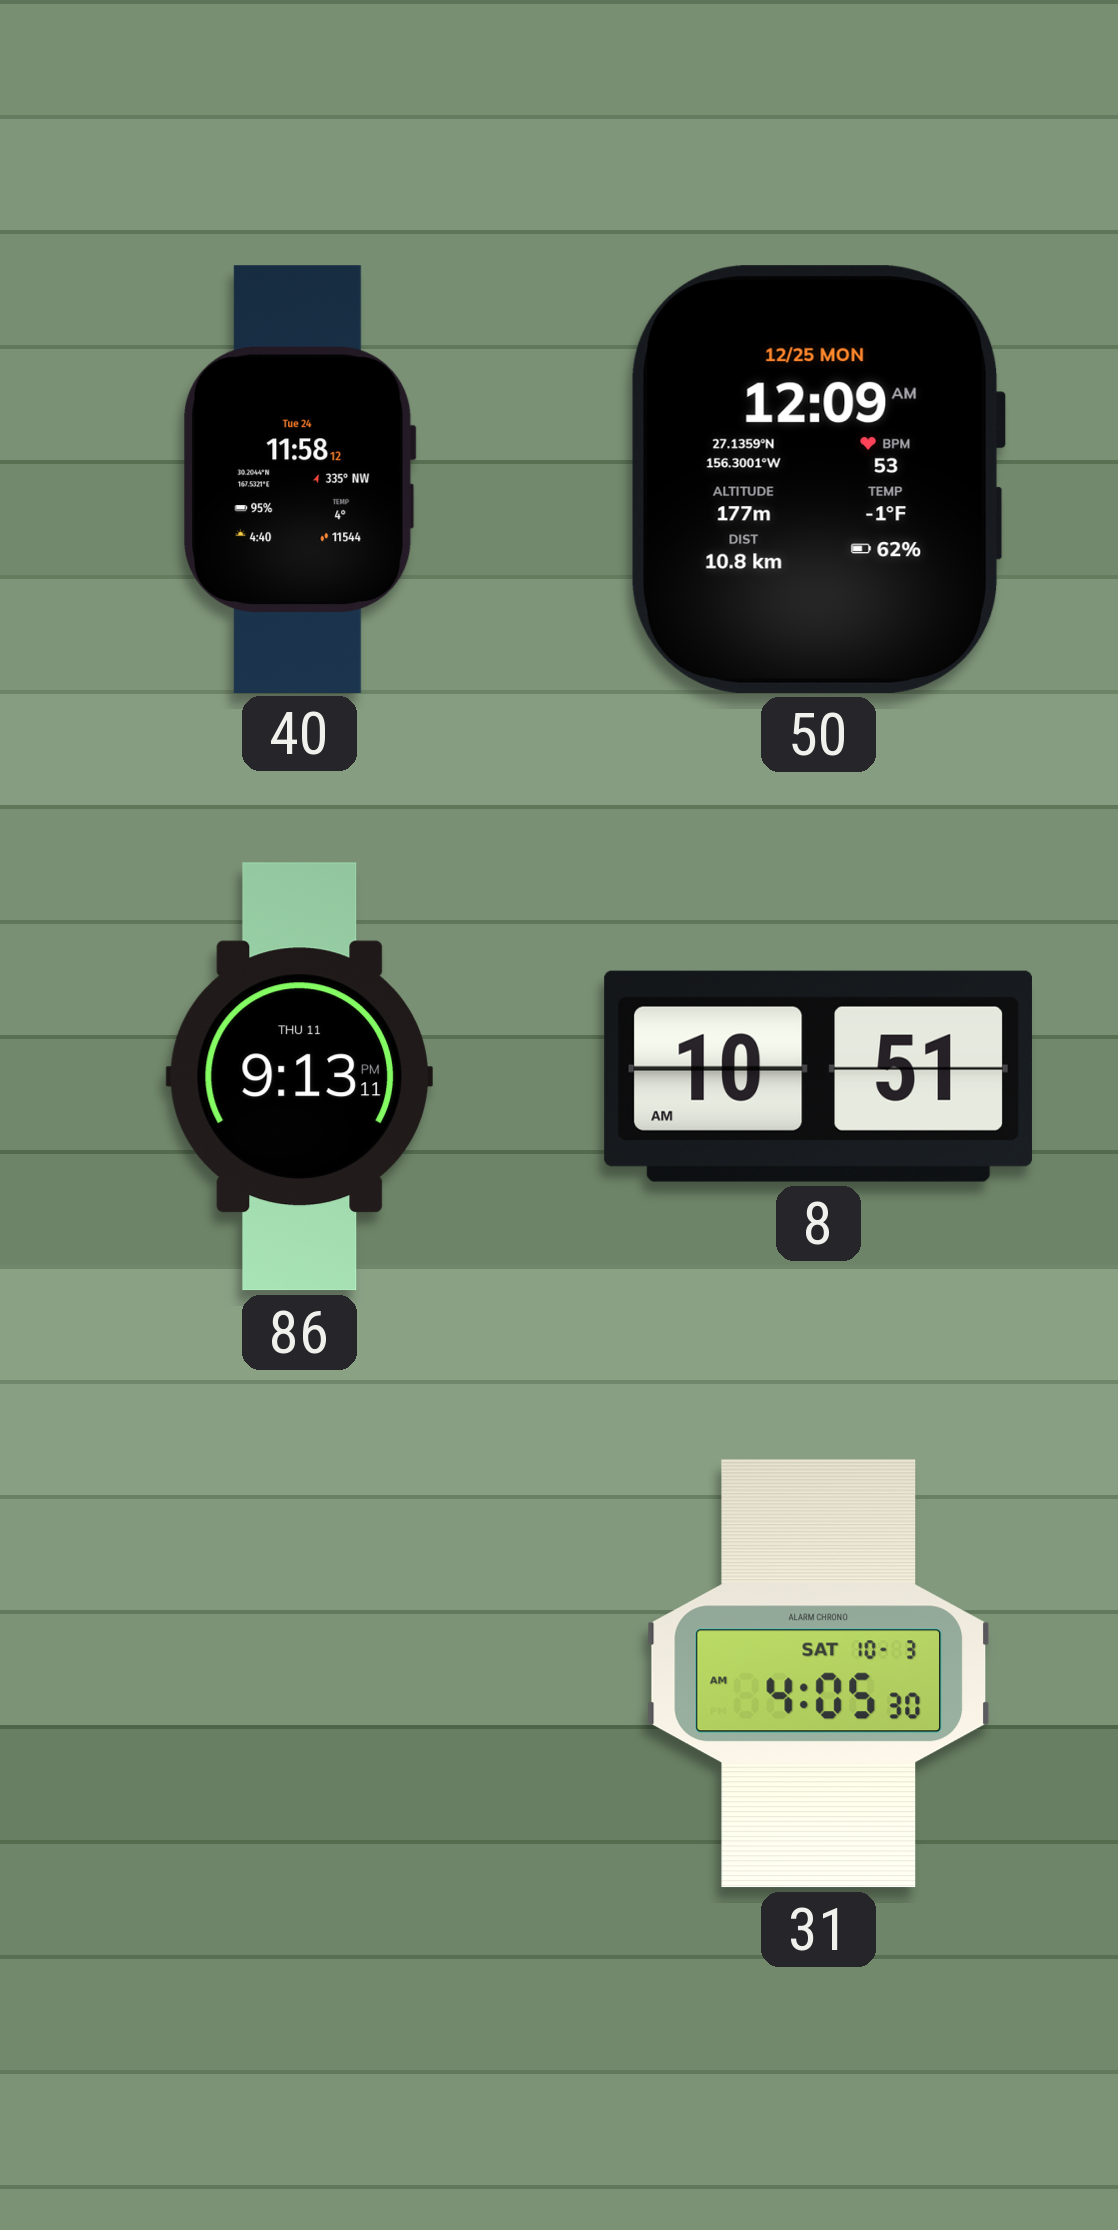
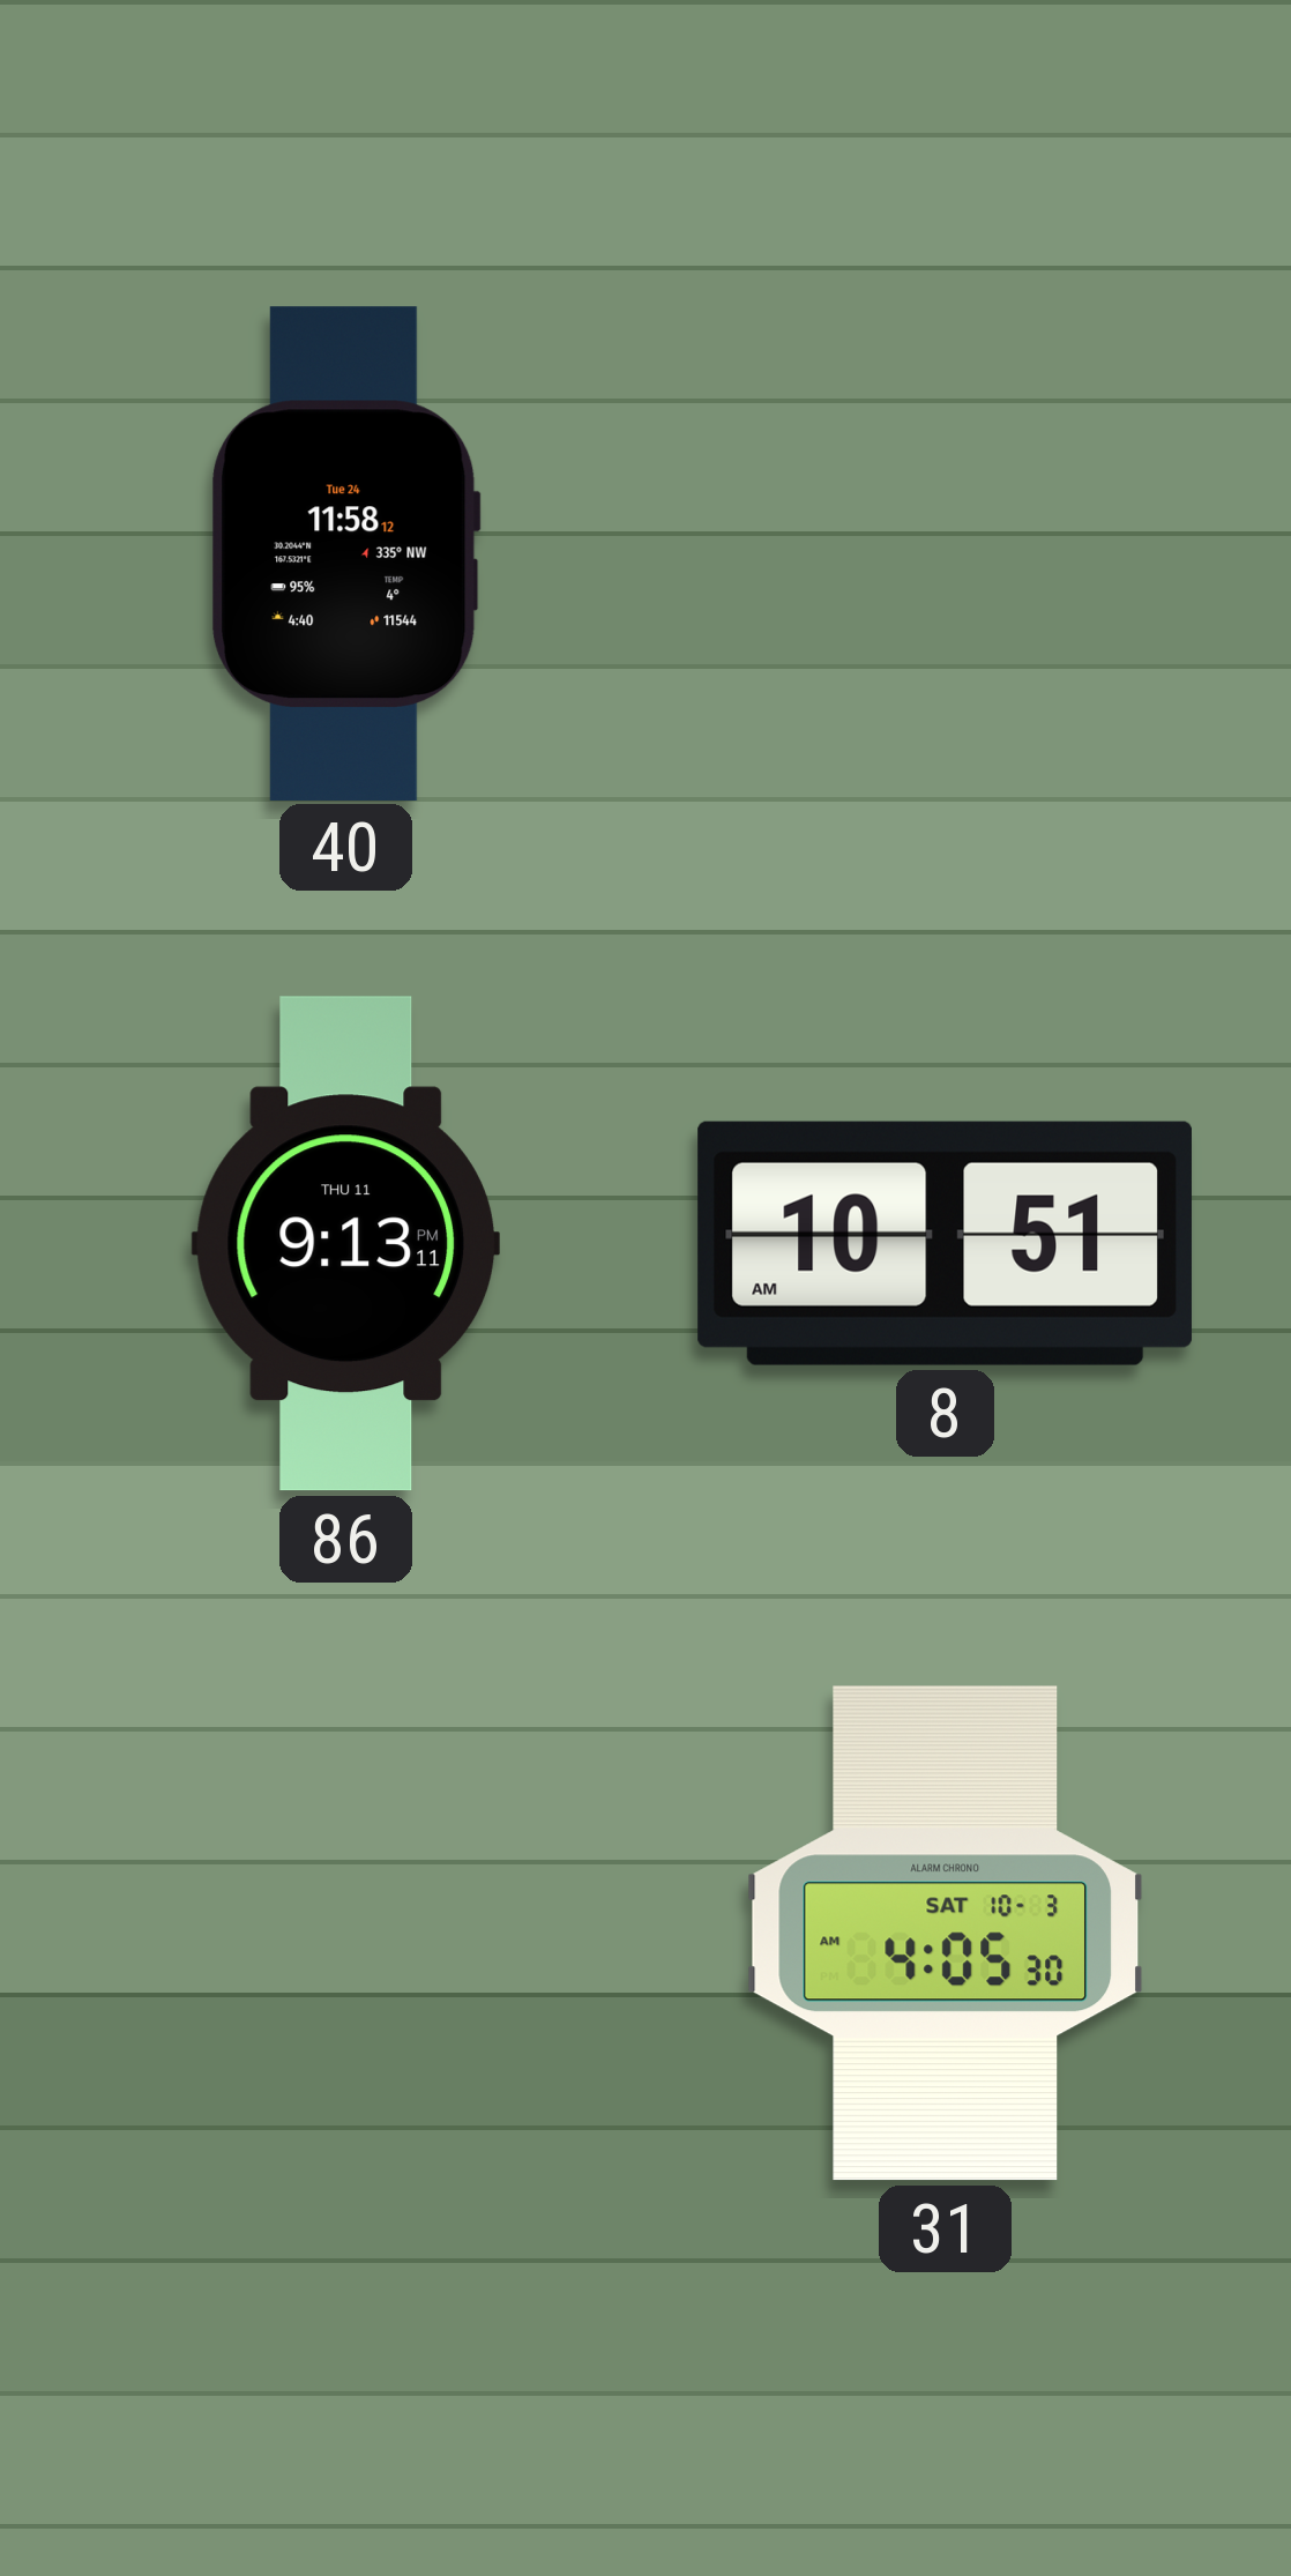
50: 12:09 -> none
